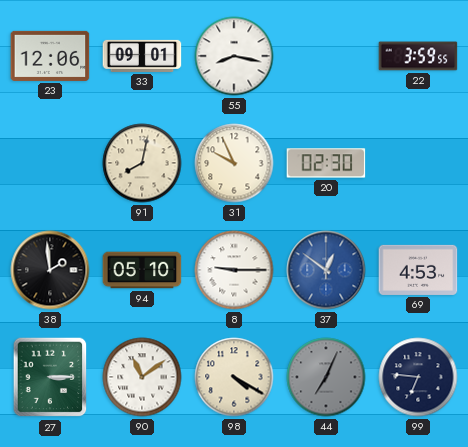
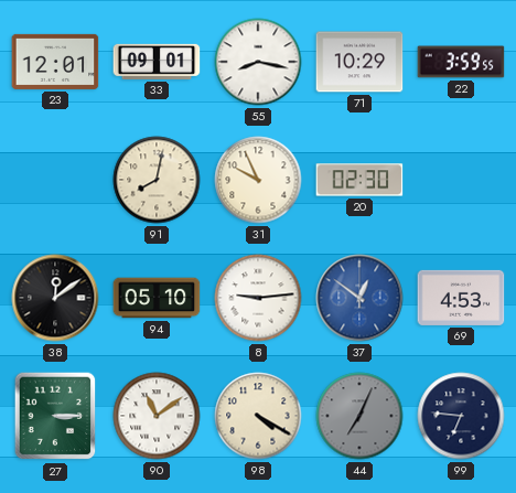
23: 12:06 -> 12:01
71: none -> 10:29
38: 1:59 -> 12:09
8: 9:15 -> 9:14
